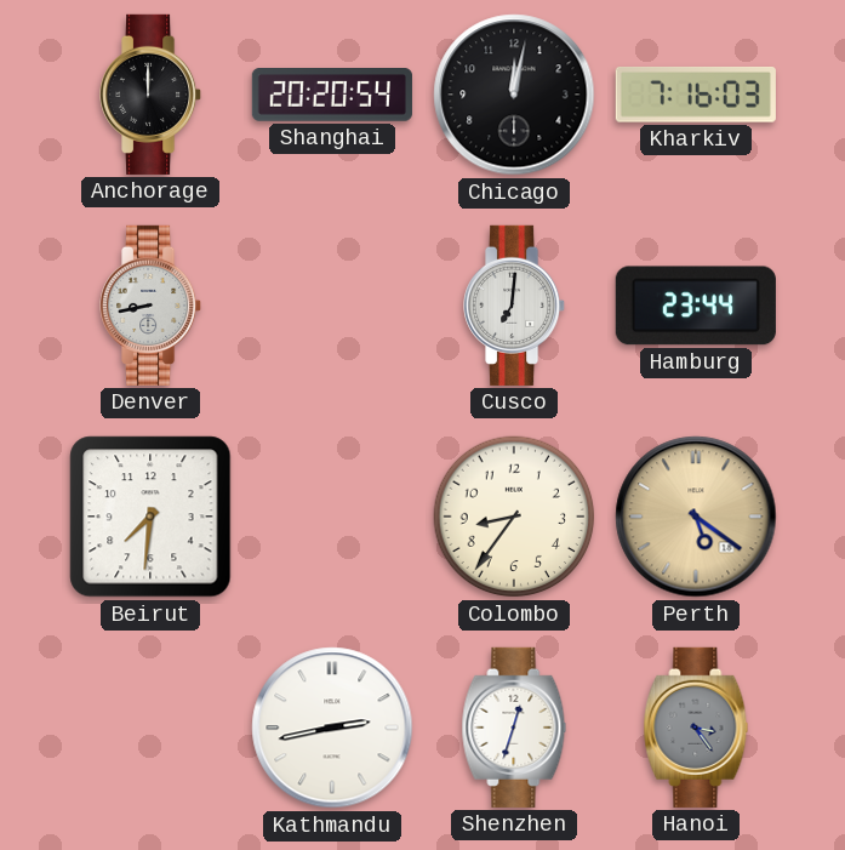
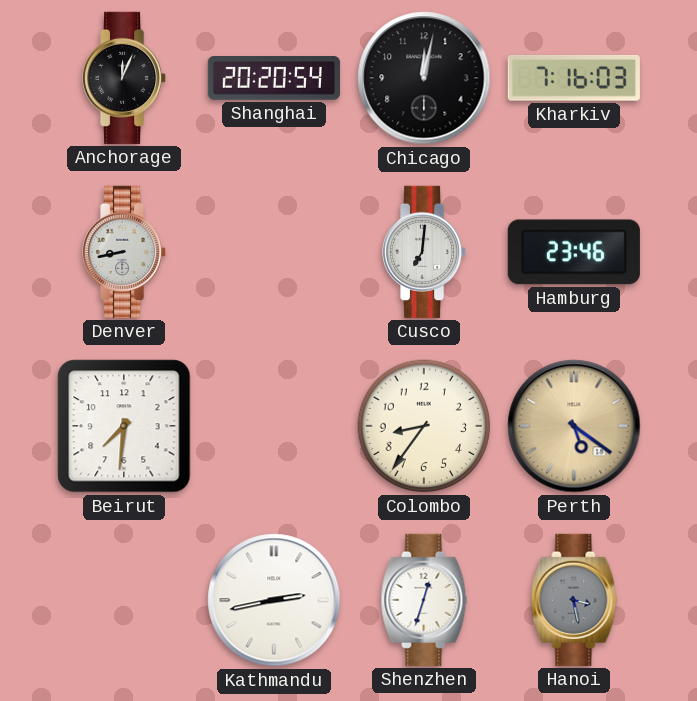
Anchorage: 12:00 -> 12:04
Hamburg: 23:44 -> 23:46
Hanoi: 3:24 -> 3:28
